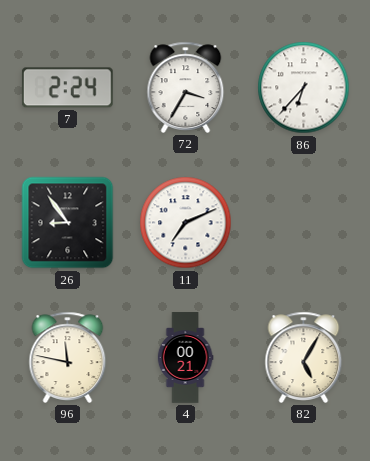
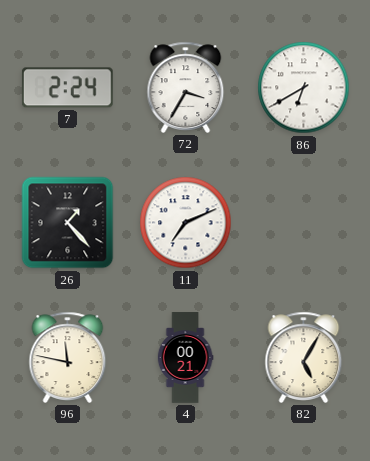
86: 6:37 -> 6:40
26: 8:54 -> 1:23
